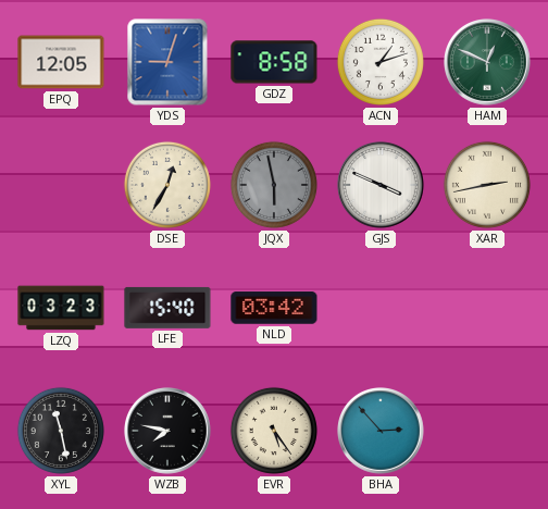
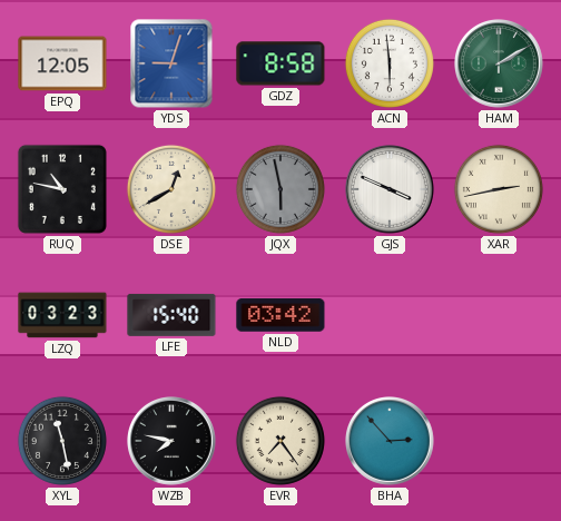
ACN: 1:12 -> 5:59
HAM: 12:49 -> 2:10
RUQ: none -> 10:47
DSE: 12:35 -> 12:40
EVR: 5:24 -> 7:24
